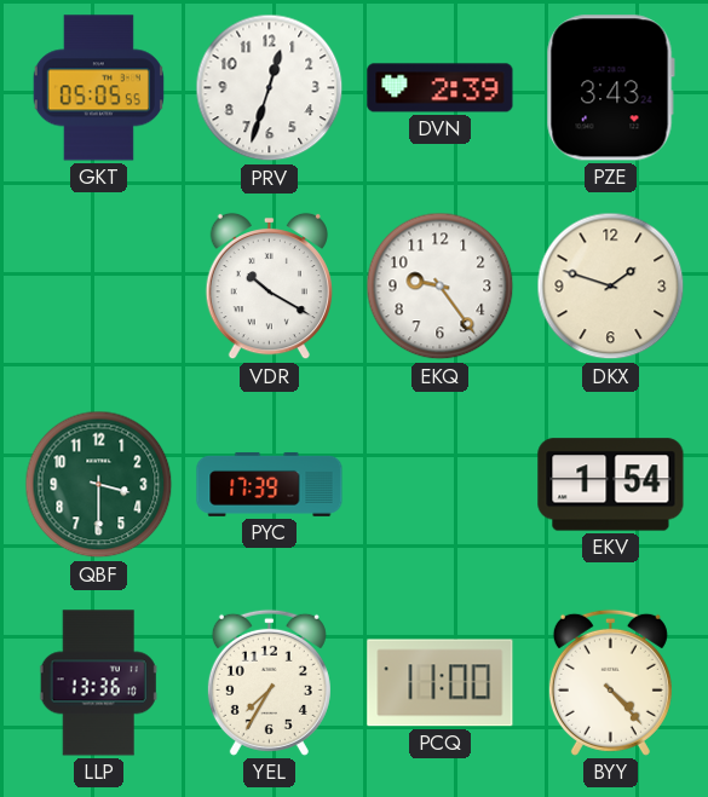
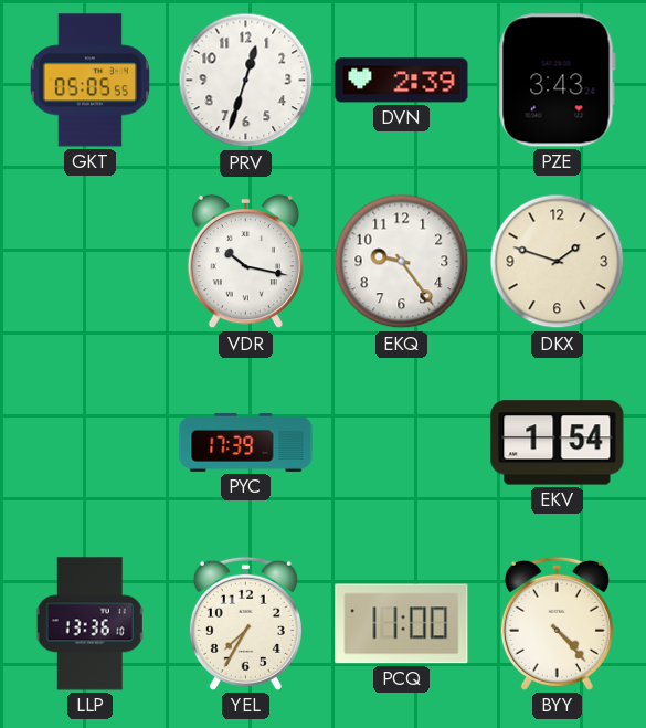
VDR: 10:20 -> 10:17
QBF: 3:30 -> none
